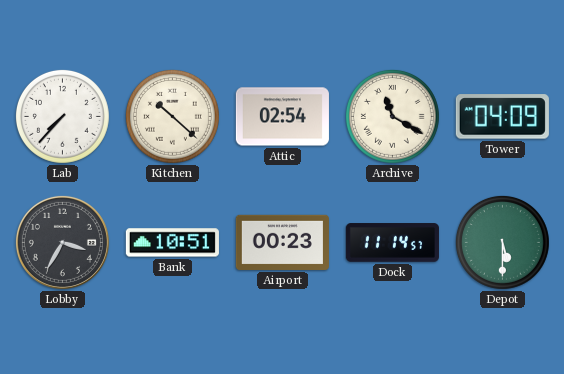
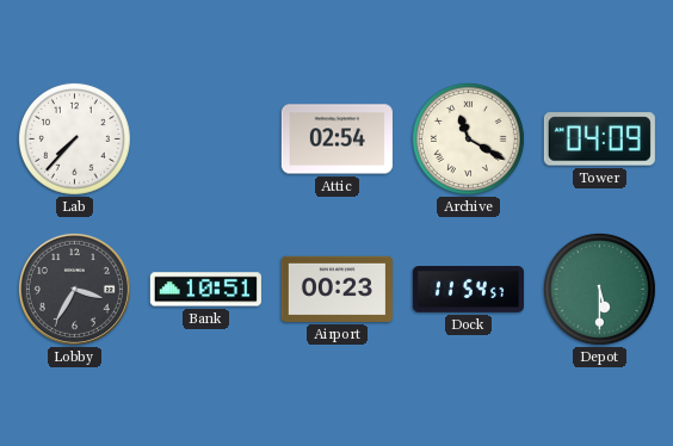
Kitchen: 10:22 -> none
Dock: 11:14 -> 11:54
